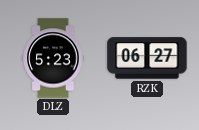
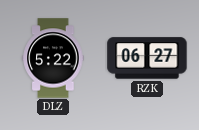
DLZ: 5:23 -> 5:22
